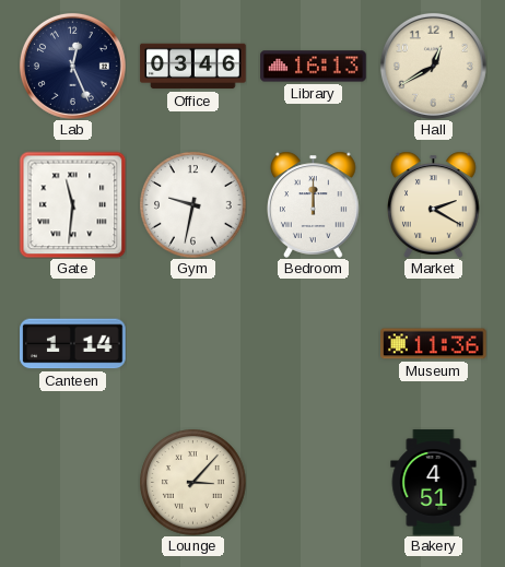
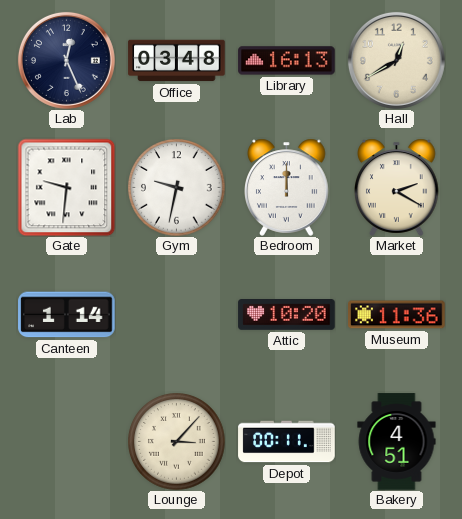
Office: 03:46 -> 03:48
Gate: 11:31 -> 9:31
Attic: none -> 10:20
Depot: none -> 00:11
